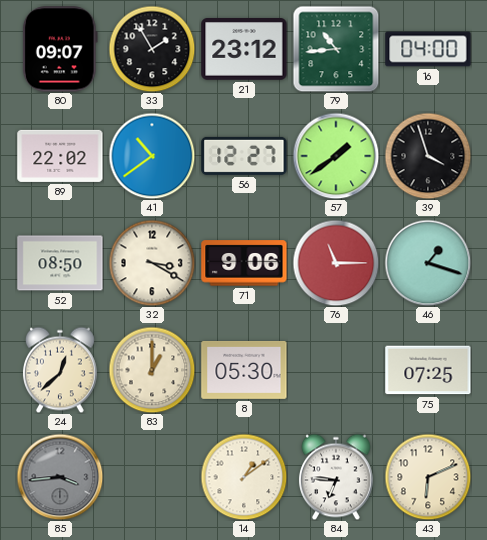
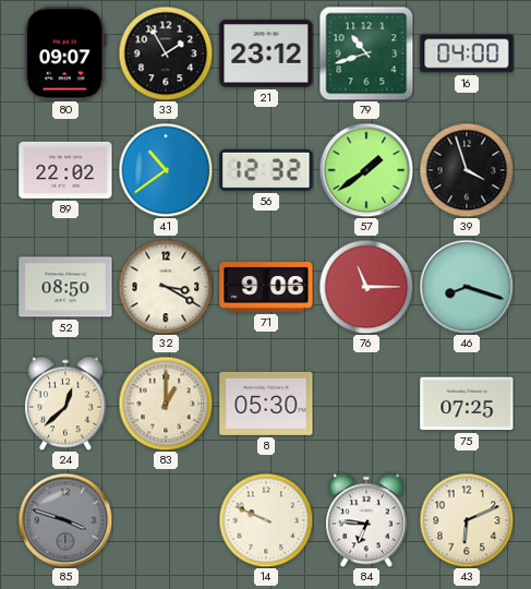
79: 10:44 -> 10:42
56: 12:27 -> 12:32
46: 1:18 -> 8:18
85: 3:44 -> 3:48
14: 1:09 -> 9:49
